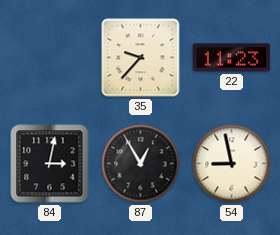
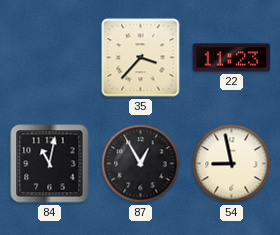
35: 9:37 -> 3:37
84: 3:02 -> 11:02
